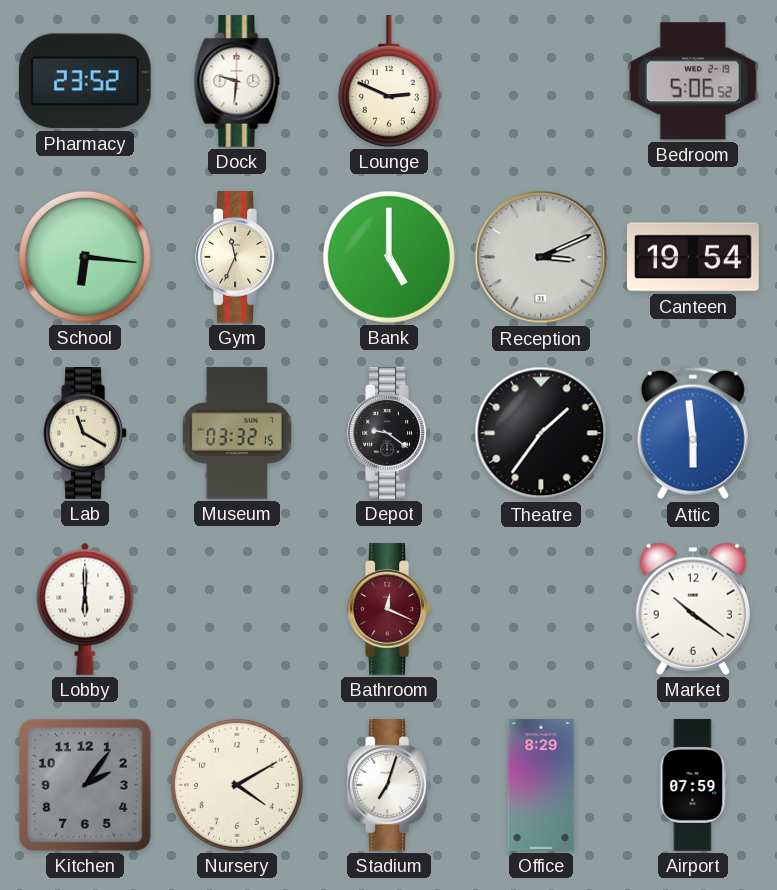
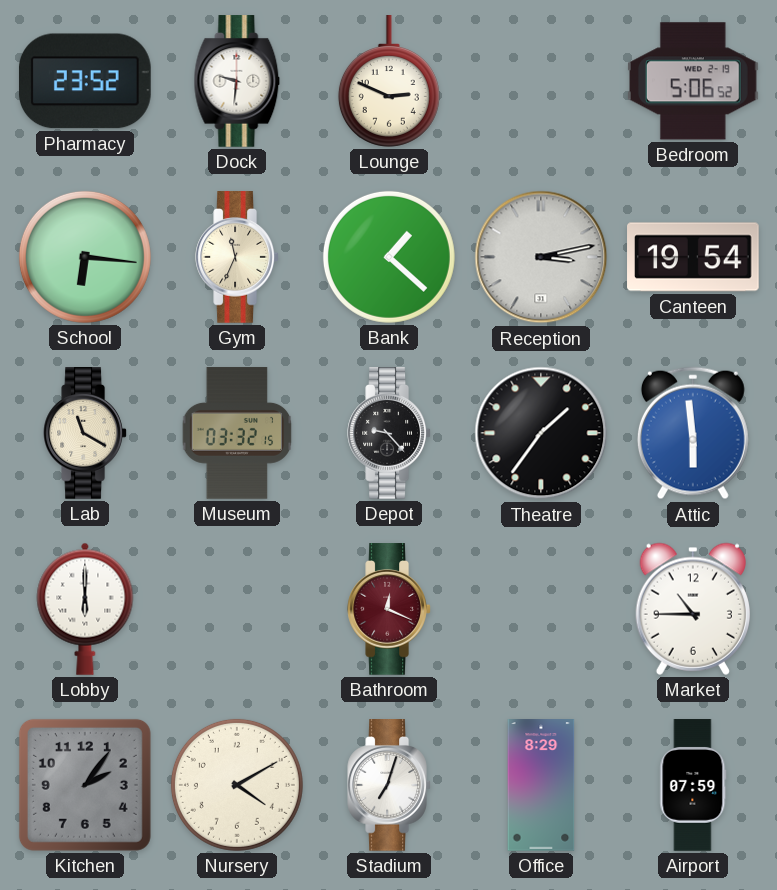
Bank: 5:00 -> 1:22
Reception: 3:11 -> 3:13
Depot: 9:21 -> 9:23
Market: 10:21 -> 10:45
